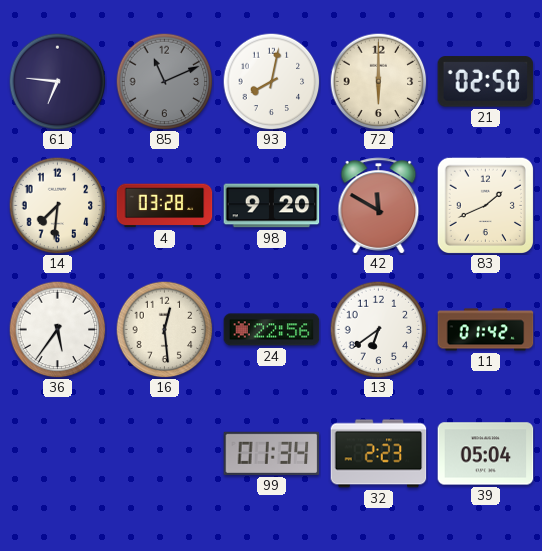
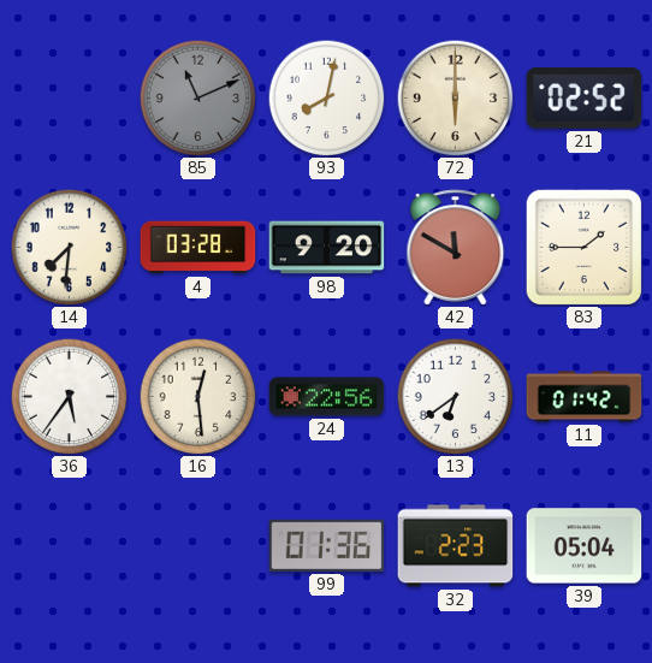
61: 6:46 -> none
21: 02:50 -> 02:52
83: 1:41 -> 1:45
99: 01:34 -> 01:36
